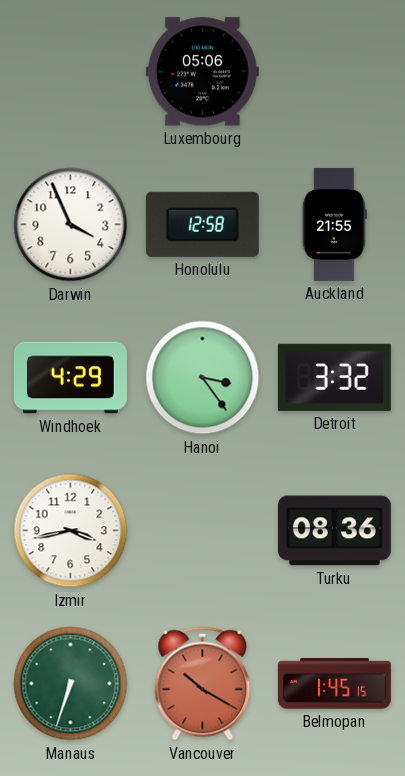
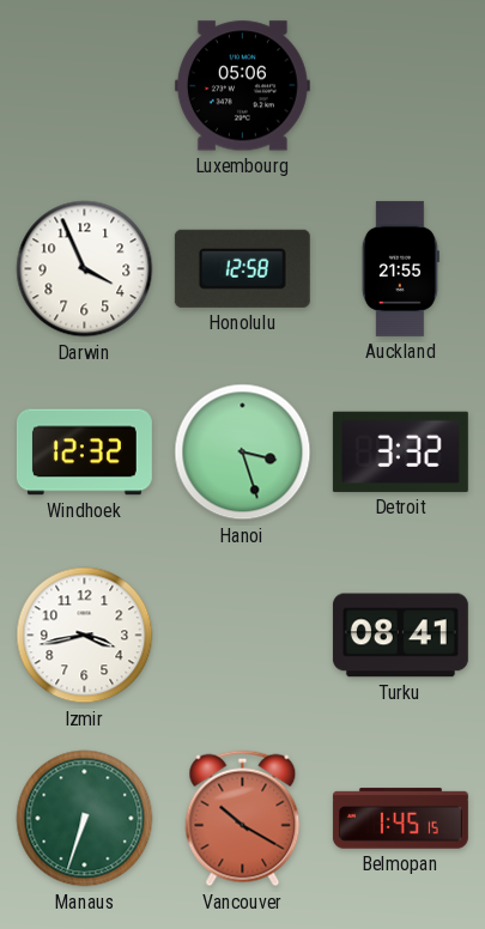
Windhoek: 4:29 -> 12:32
Hanoi: 3:24 -> 3:27
Turku: 08:36 -> 08:41
